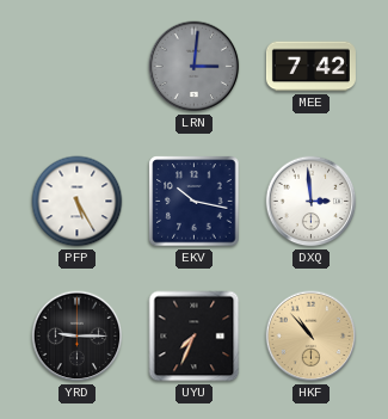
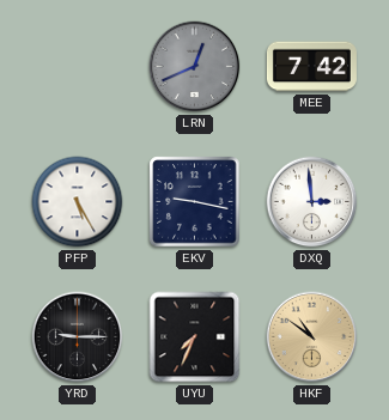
LRN: 3:01 -> 12:41
EKV: 10:17 -> 9:17
HKF: 10:53 -> 10:51
